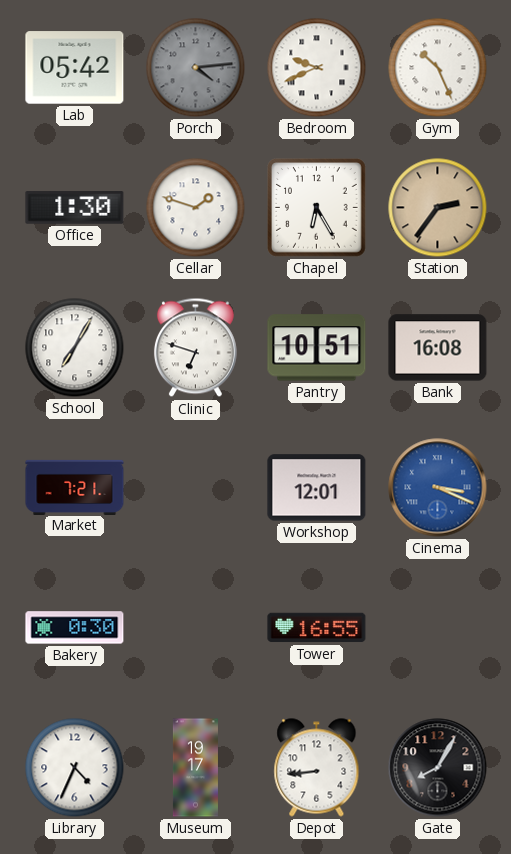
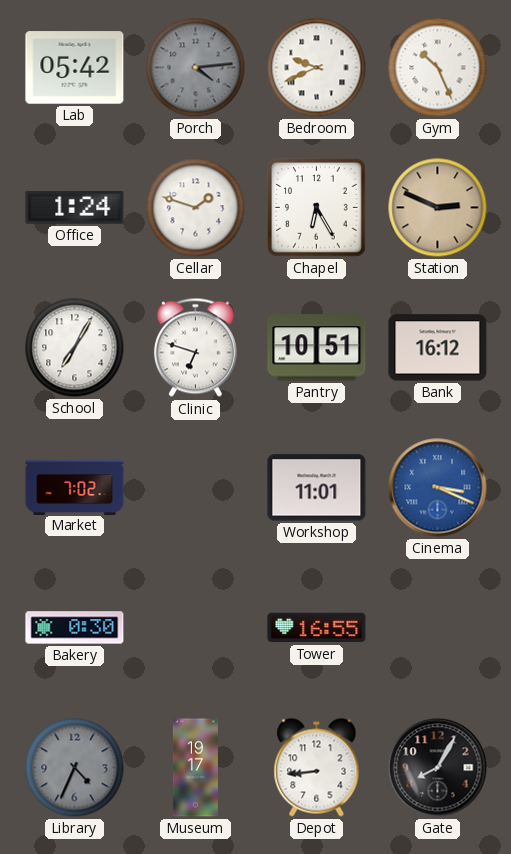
Office: 1:30 -> 1:24
Station: 2:36 -> 2:49
Bank: 16:08 -> 16:12
Market: 7:21 -> 7:02
Workshop: 12:01 -> 11:01
Library dial: white -> grey
